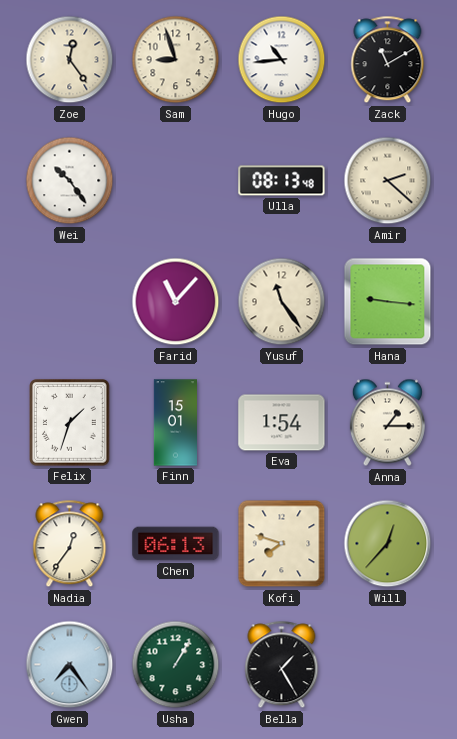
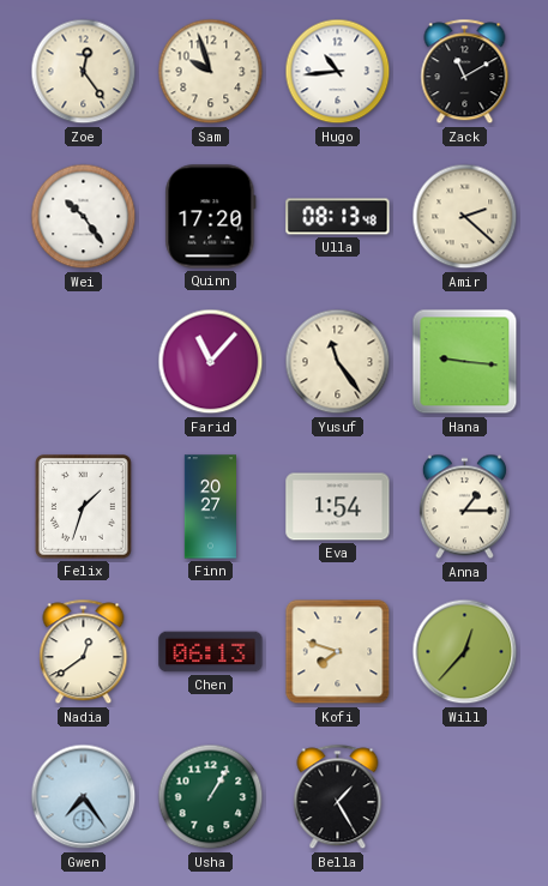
Sam: 8:57 -> 9:57
Quinn: none -> 17:20
Finn: 15:01 -> 20:27
Nadia: 12:36 -> 12:39
